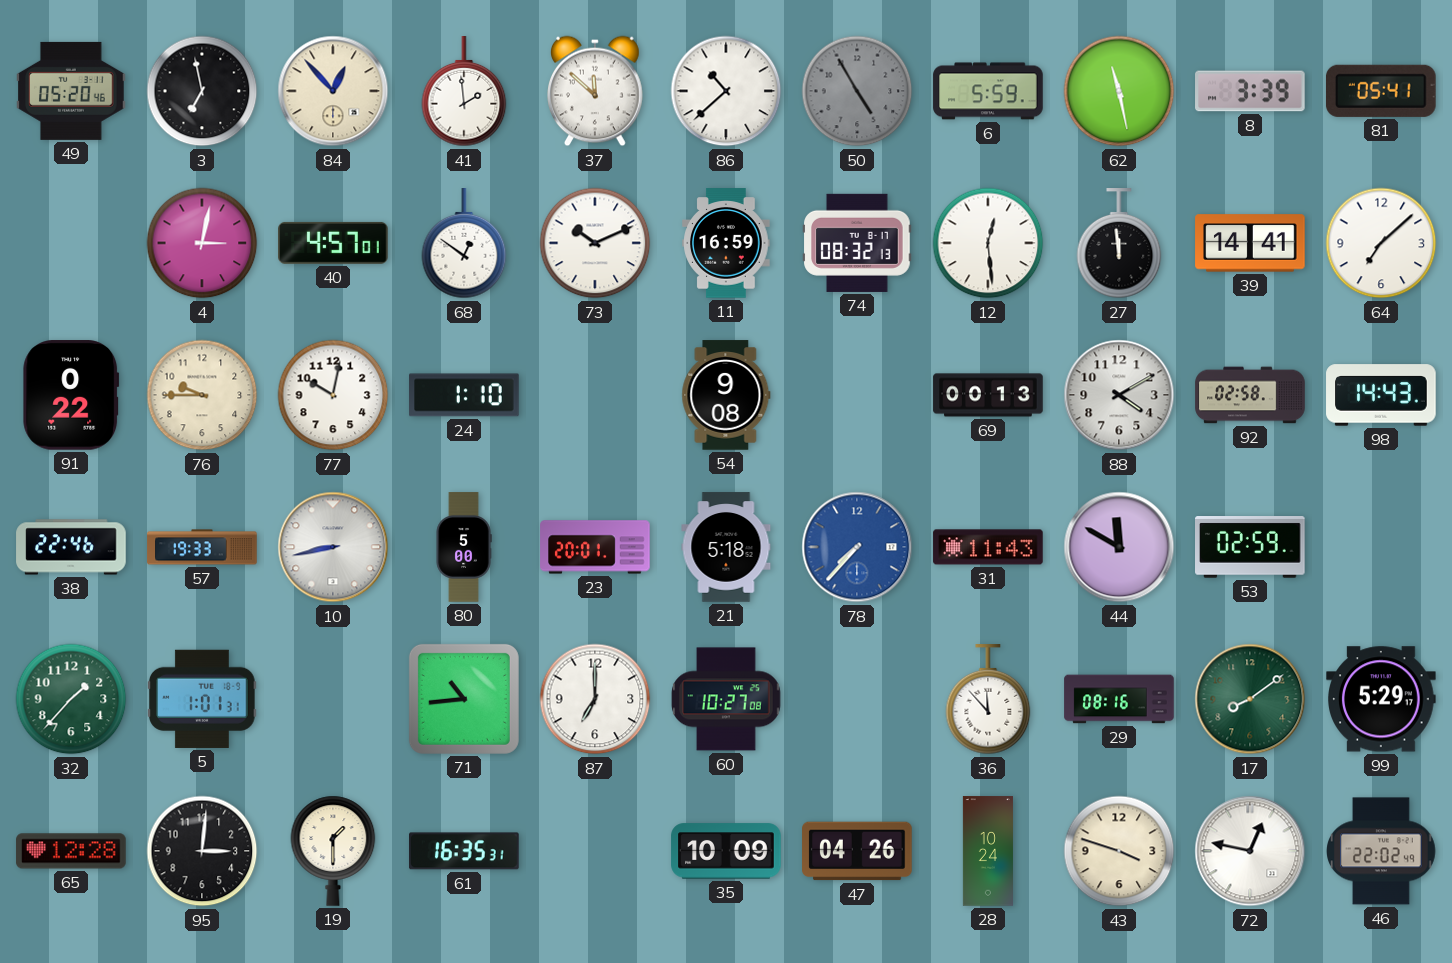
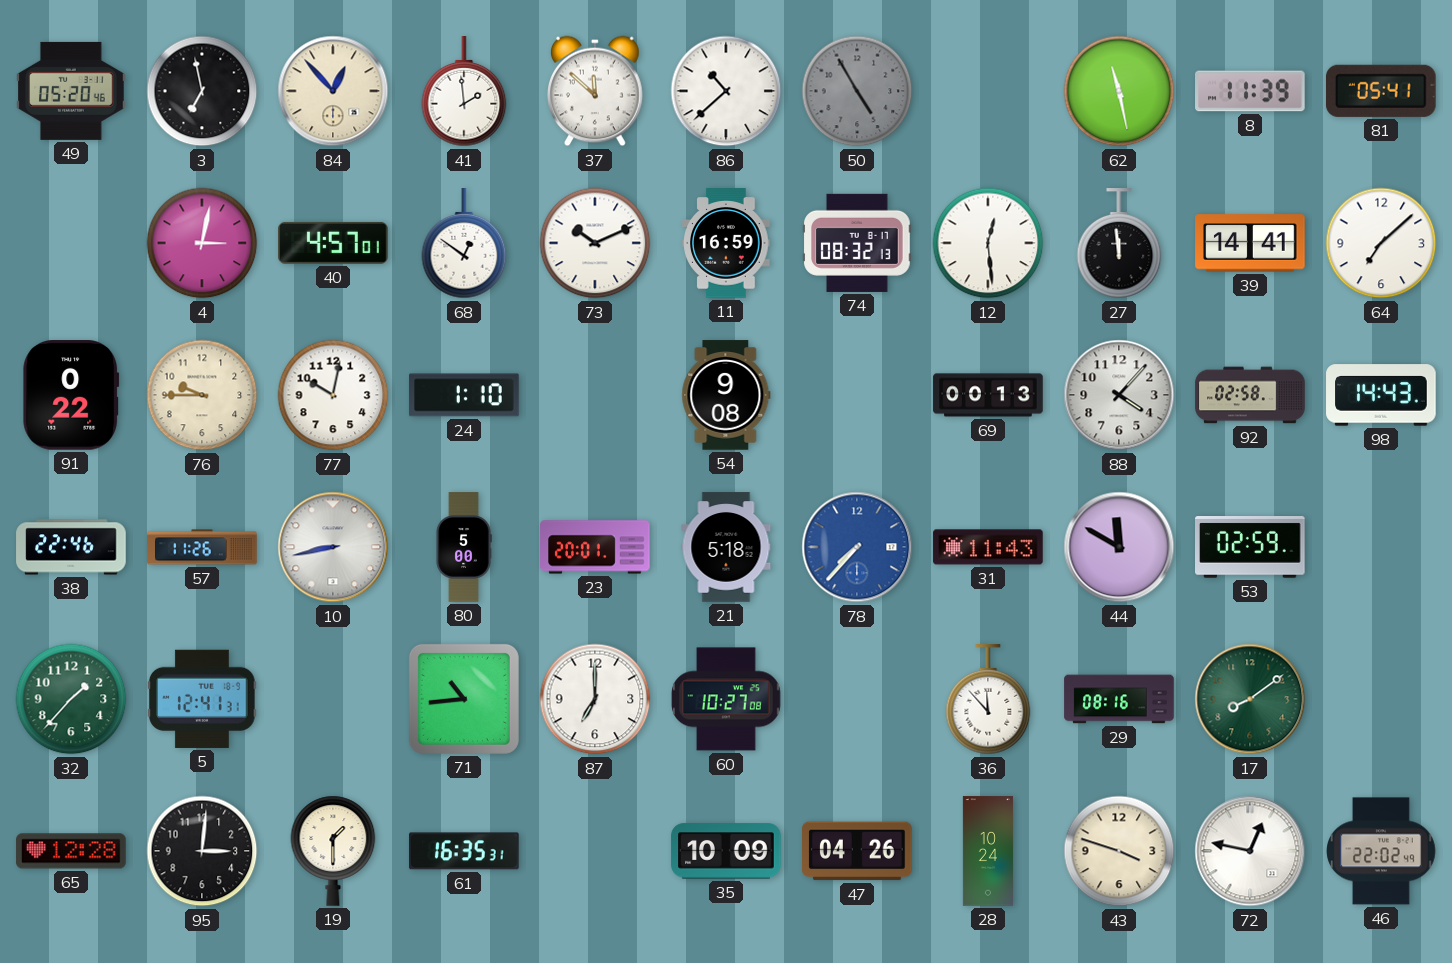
6: 5:59 -> none
8: 3:39 -> 11:39
88: 4:10 -> 4:07
57: 19:33 -> 11:26
5: 1:01 -> 12:41
99: 5:29 -> none
